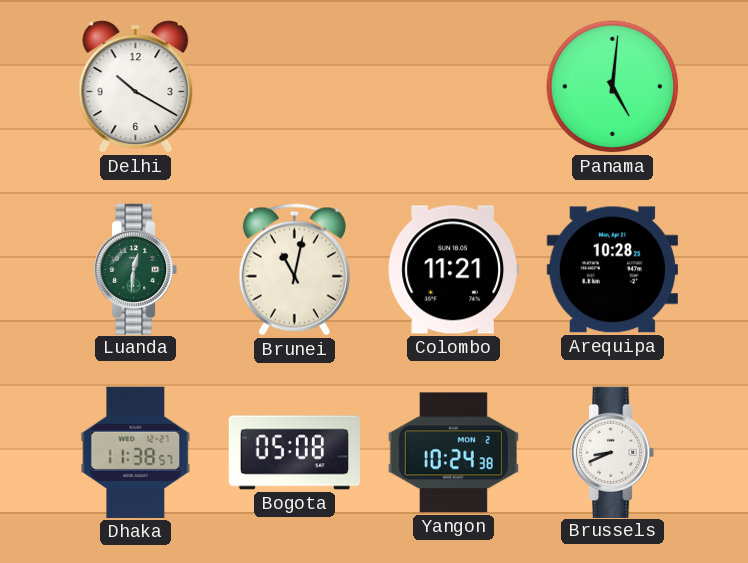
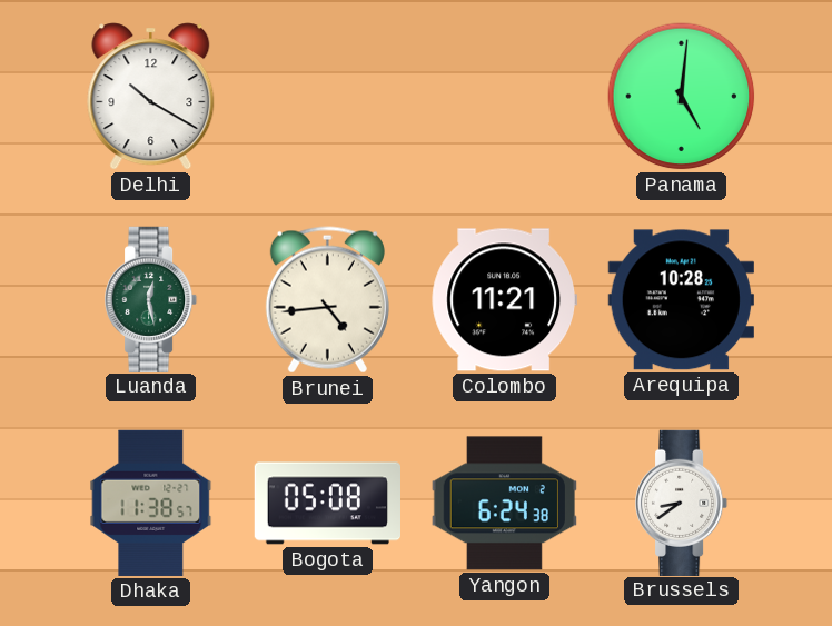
Luanda: 12:31 -> 12:28
Brunei: 11:02 -> 4:44
Yangon: 10:24 -> 6:24
Brussels: 8:41 -> 8:39
